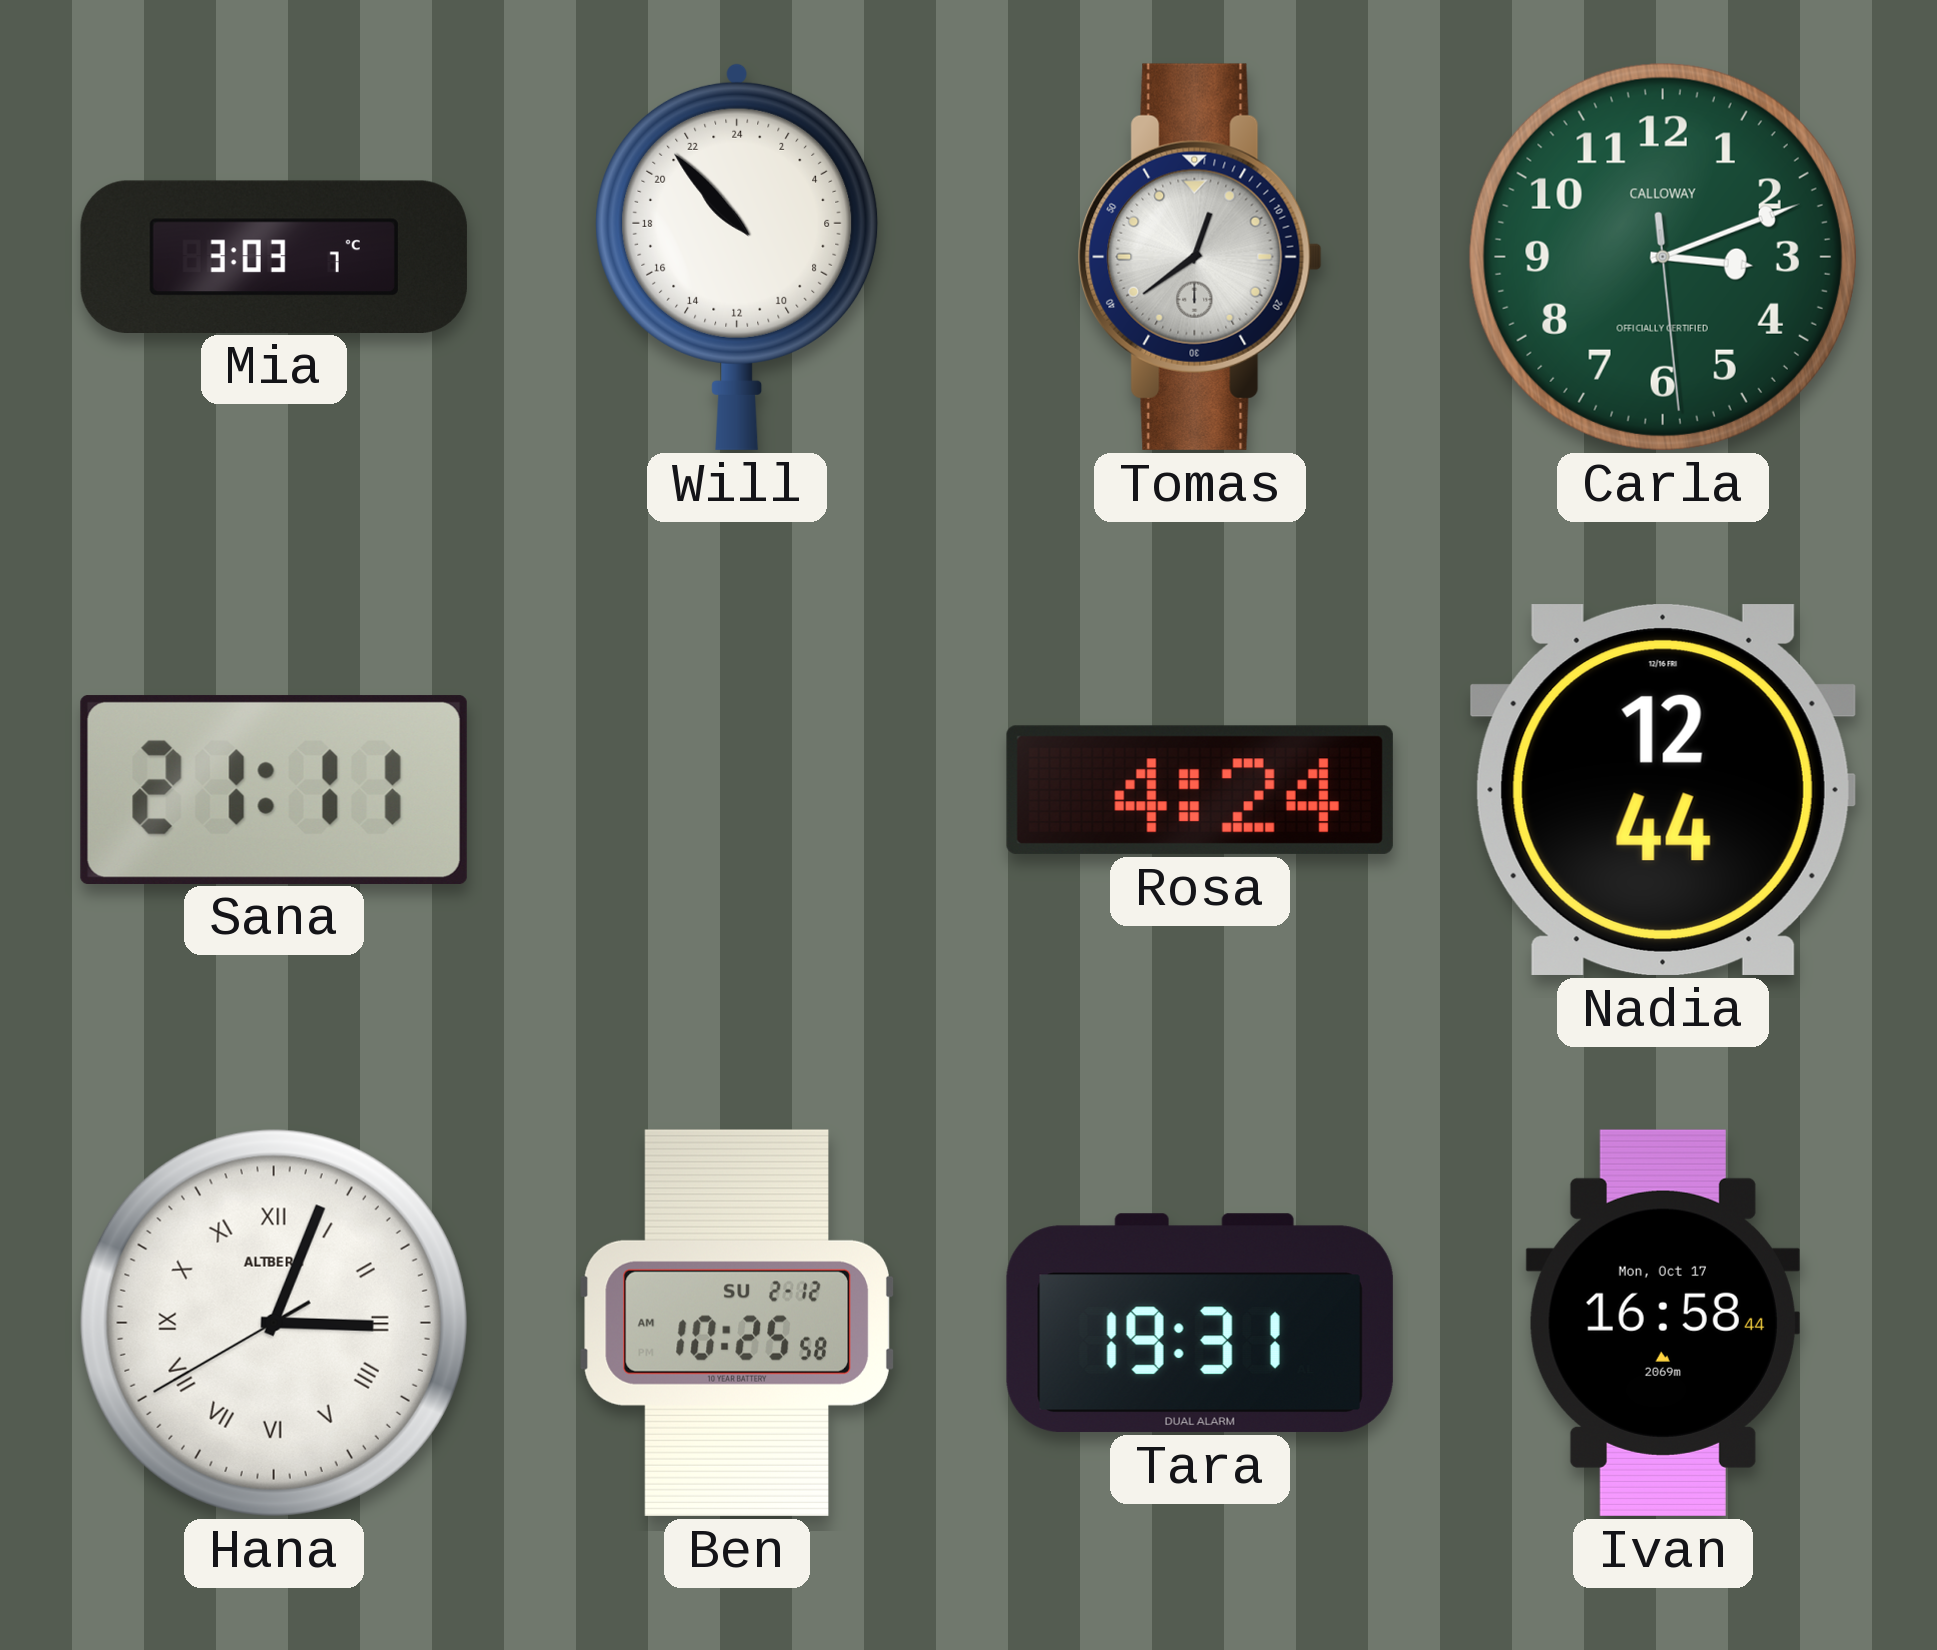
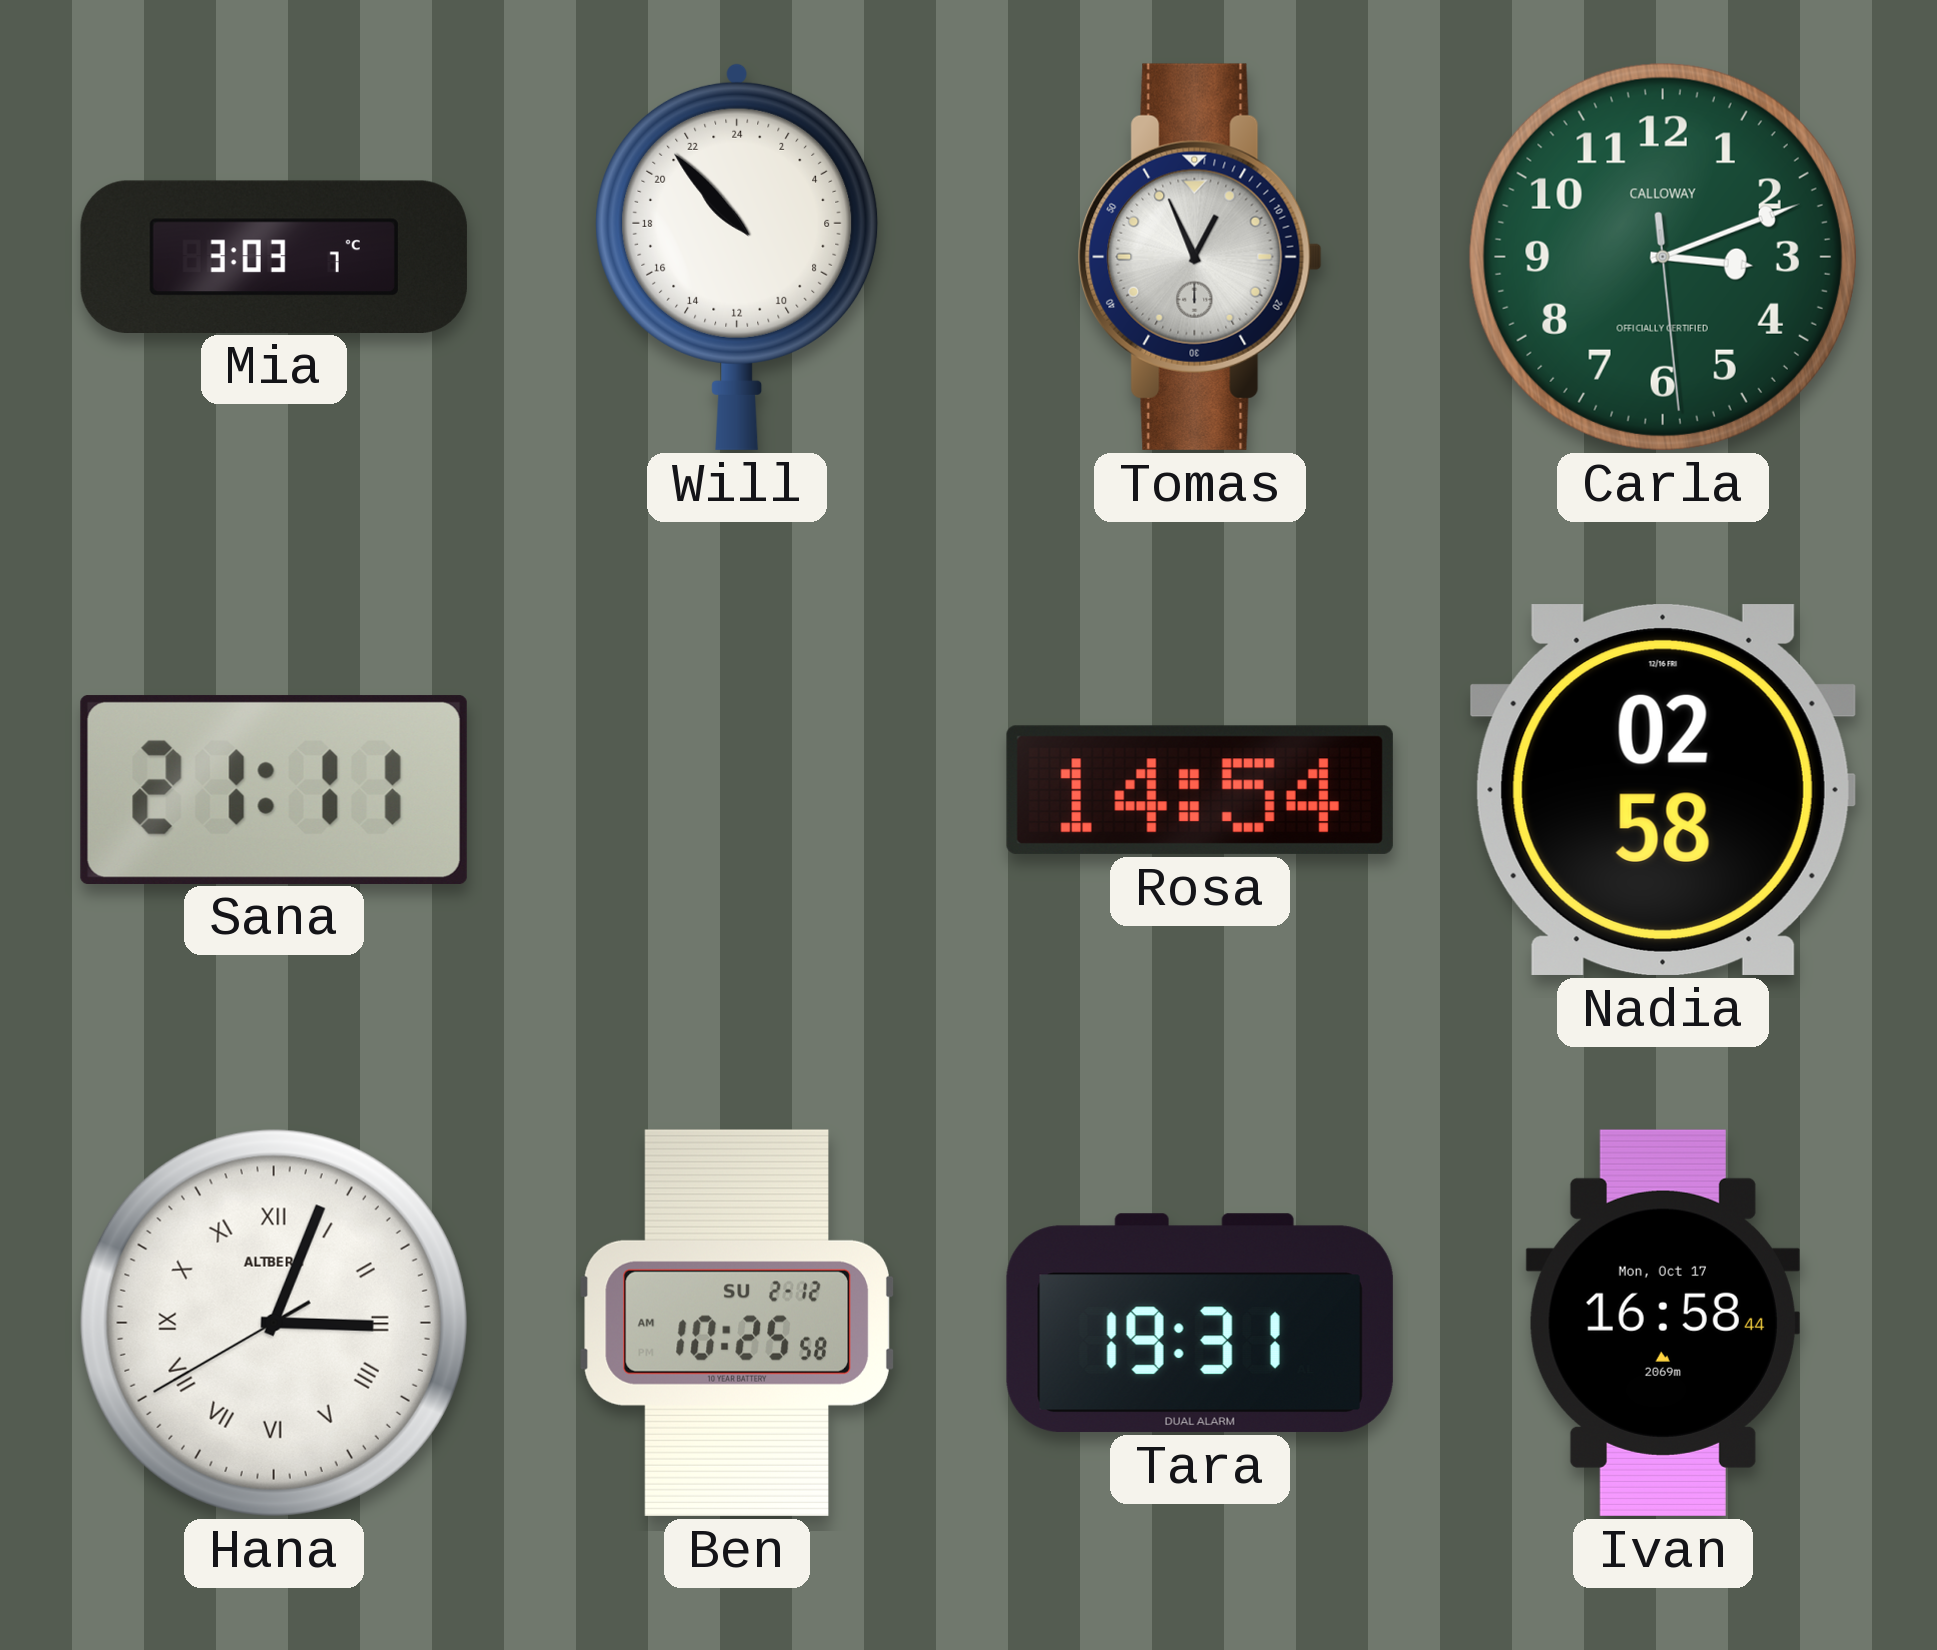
Tomas: 12:39 -> 12:56
Rosa: 4:24 -> 14:54
Nadia: 12:44 -> 02:58
